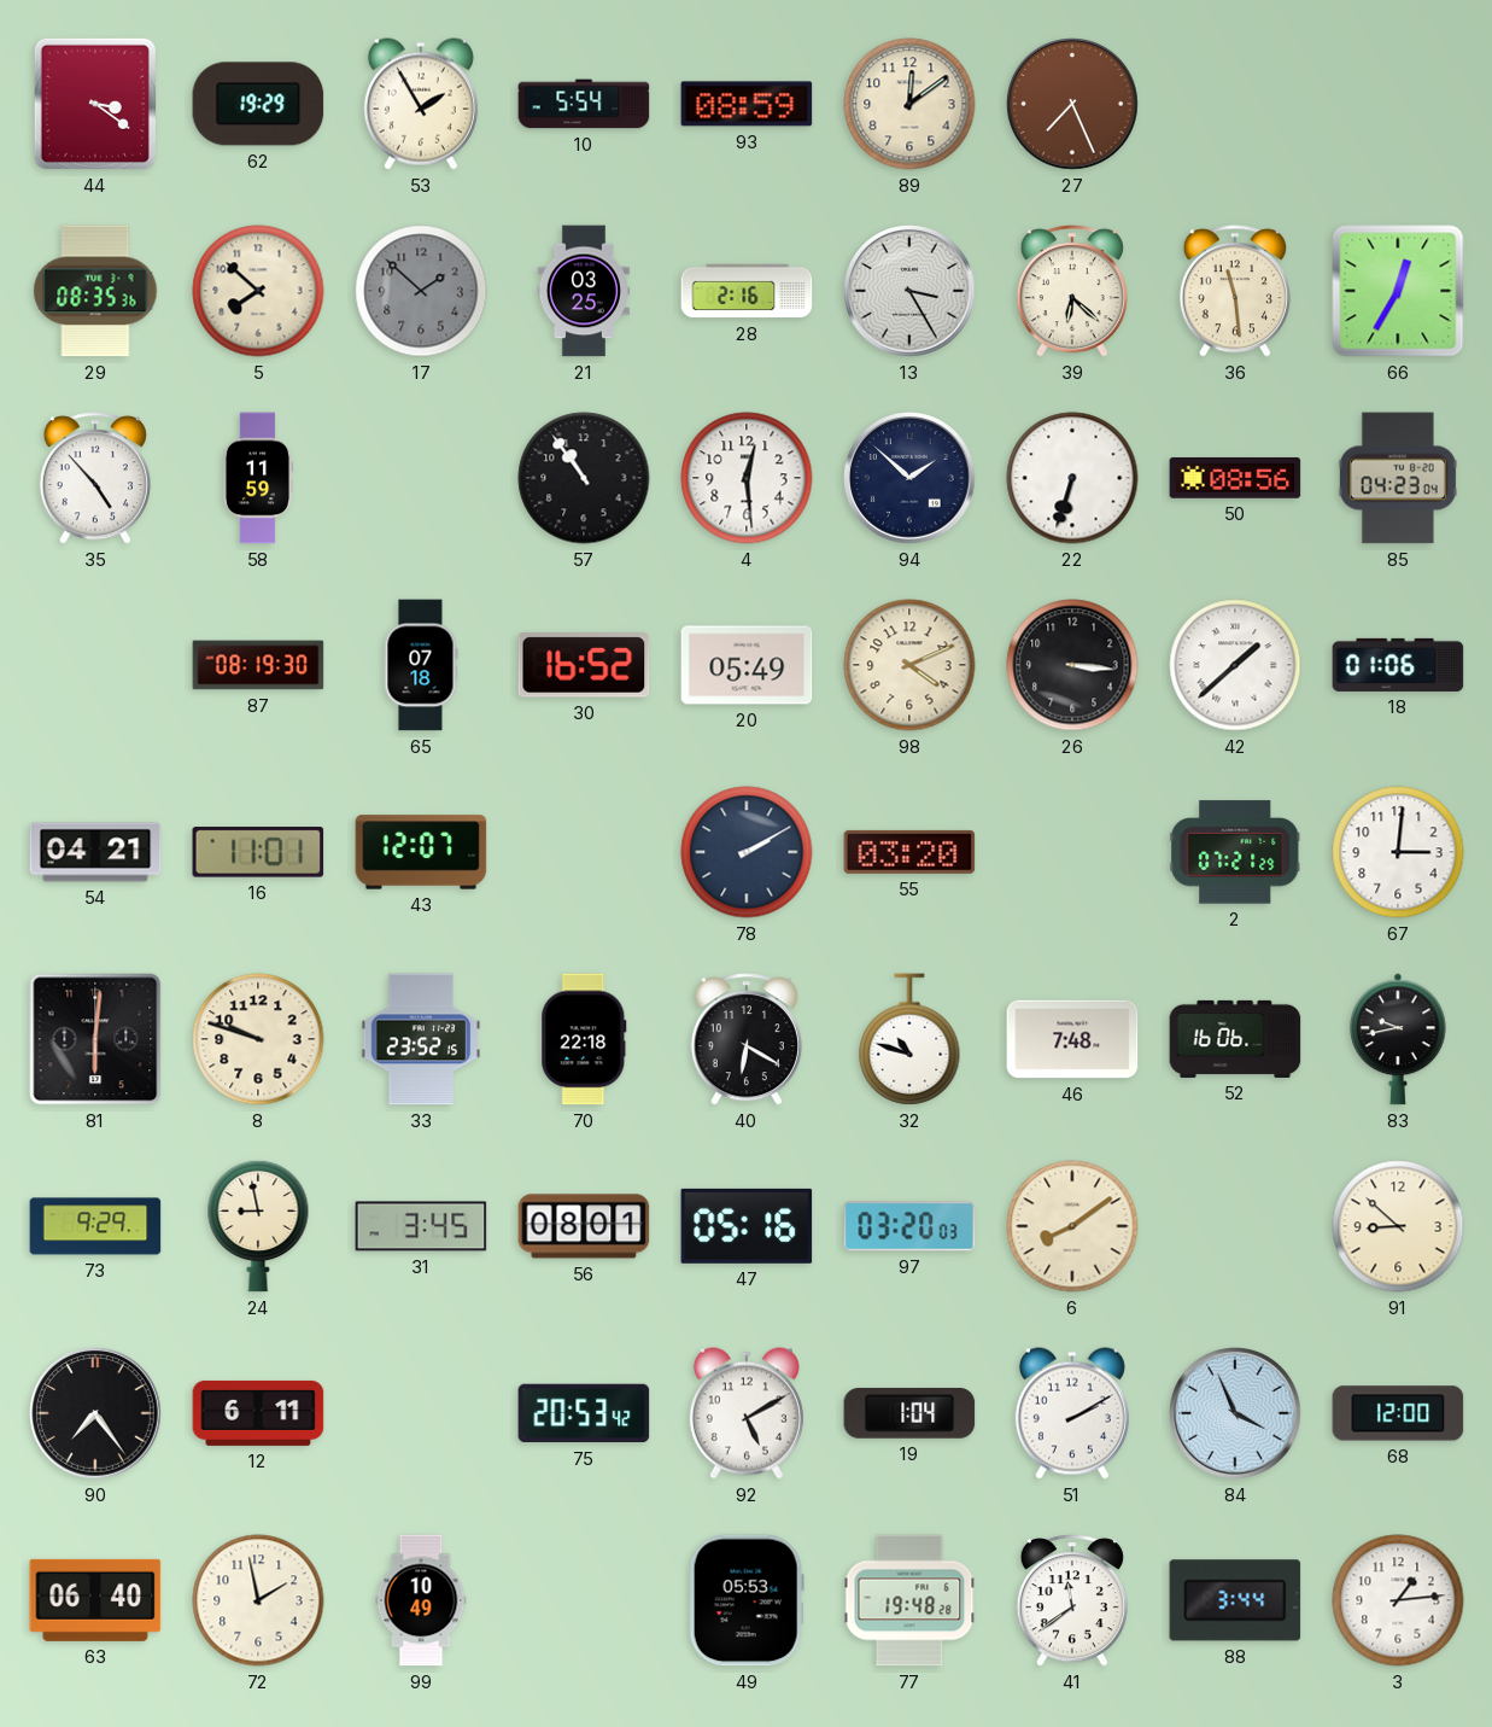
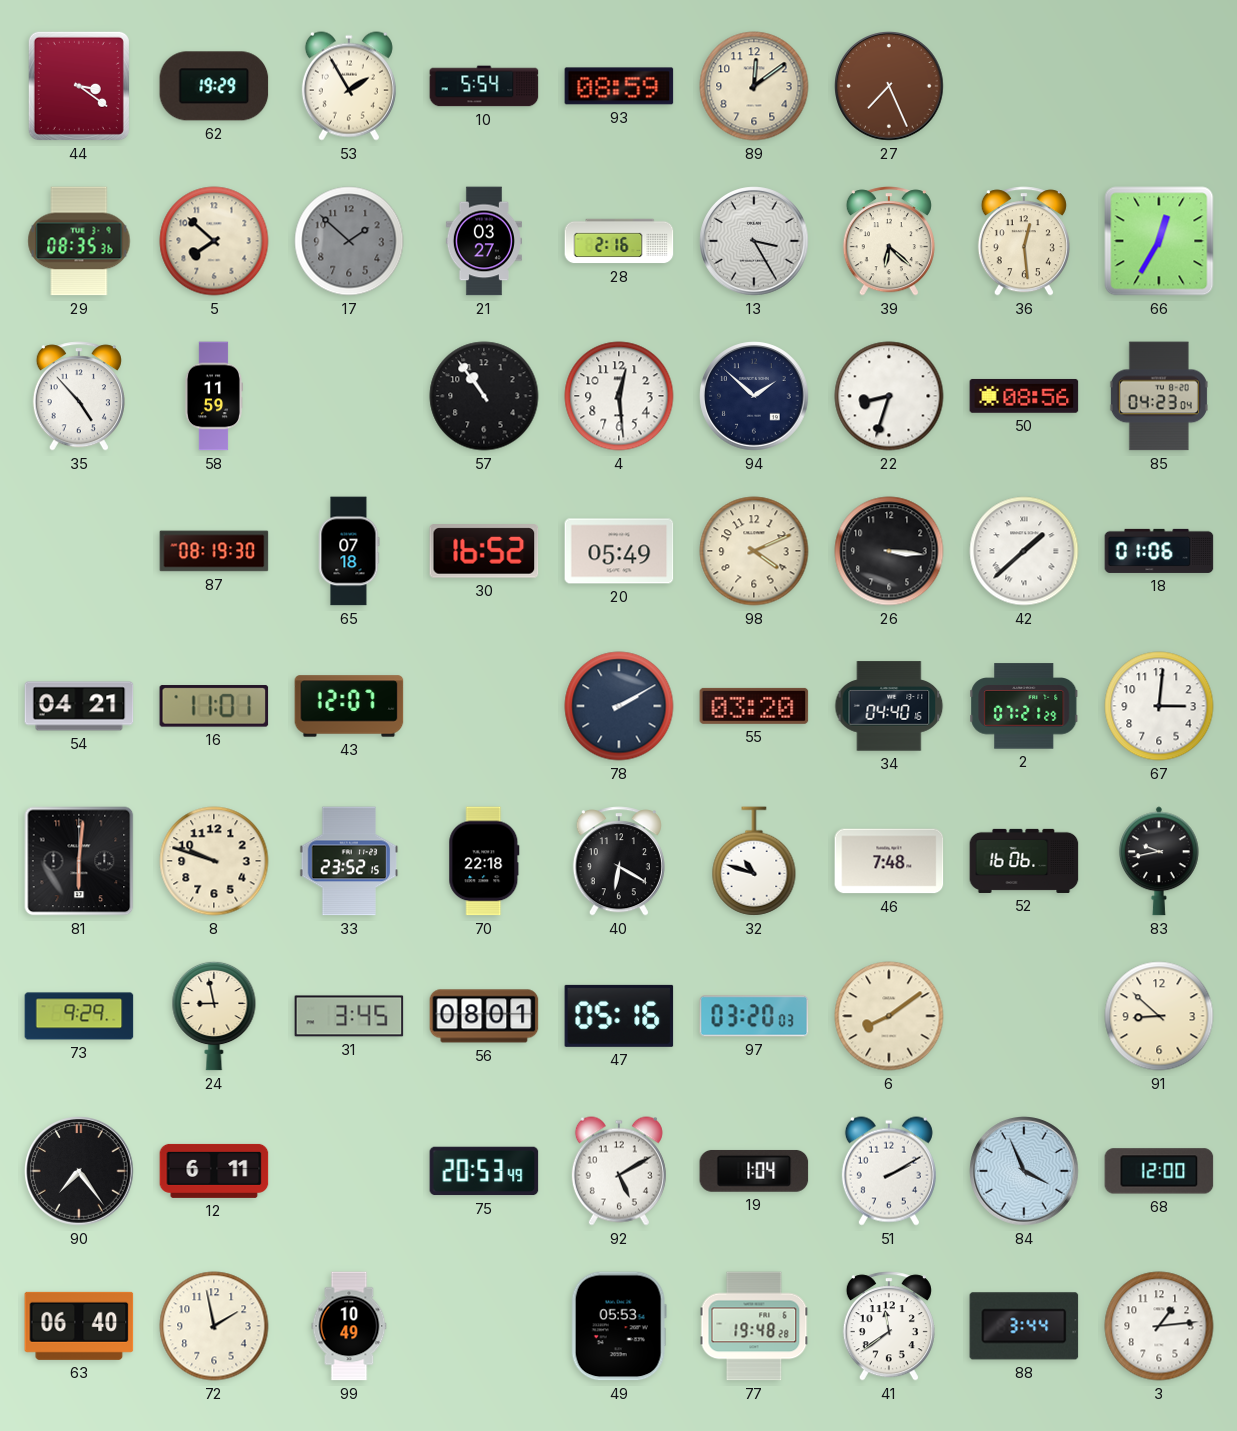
21: 03:25 -> 03:27
36: 11:29 -> 12:29
22: 6:33 -> 8:33
34: none -> 04:40
75: 20:53:42 -> 20:53:49
